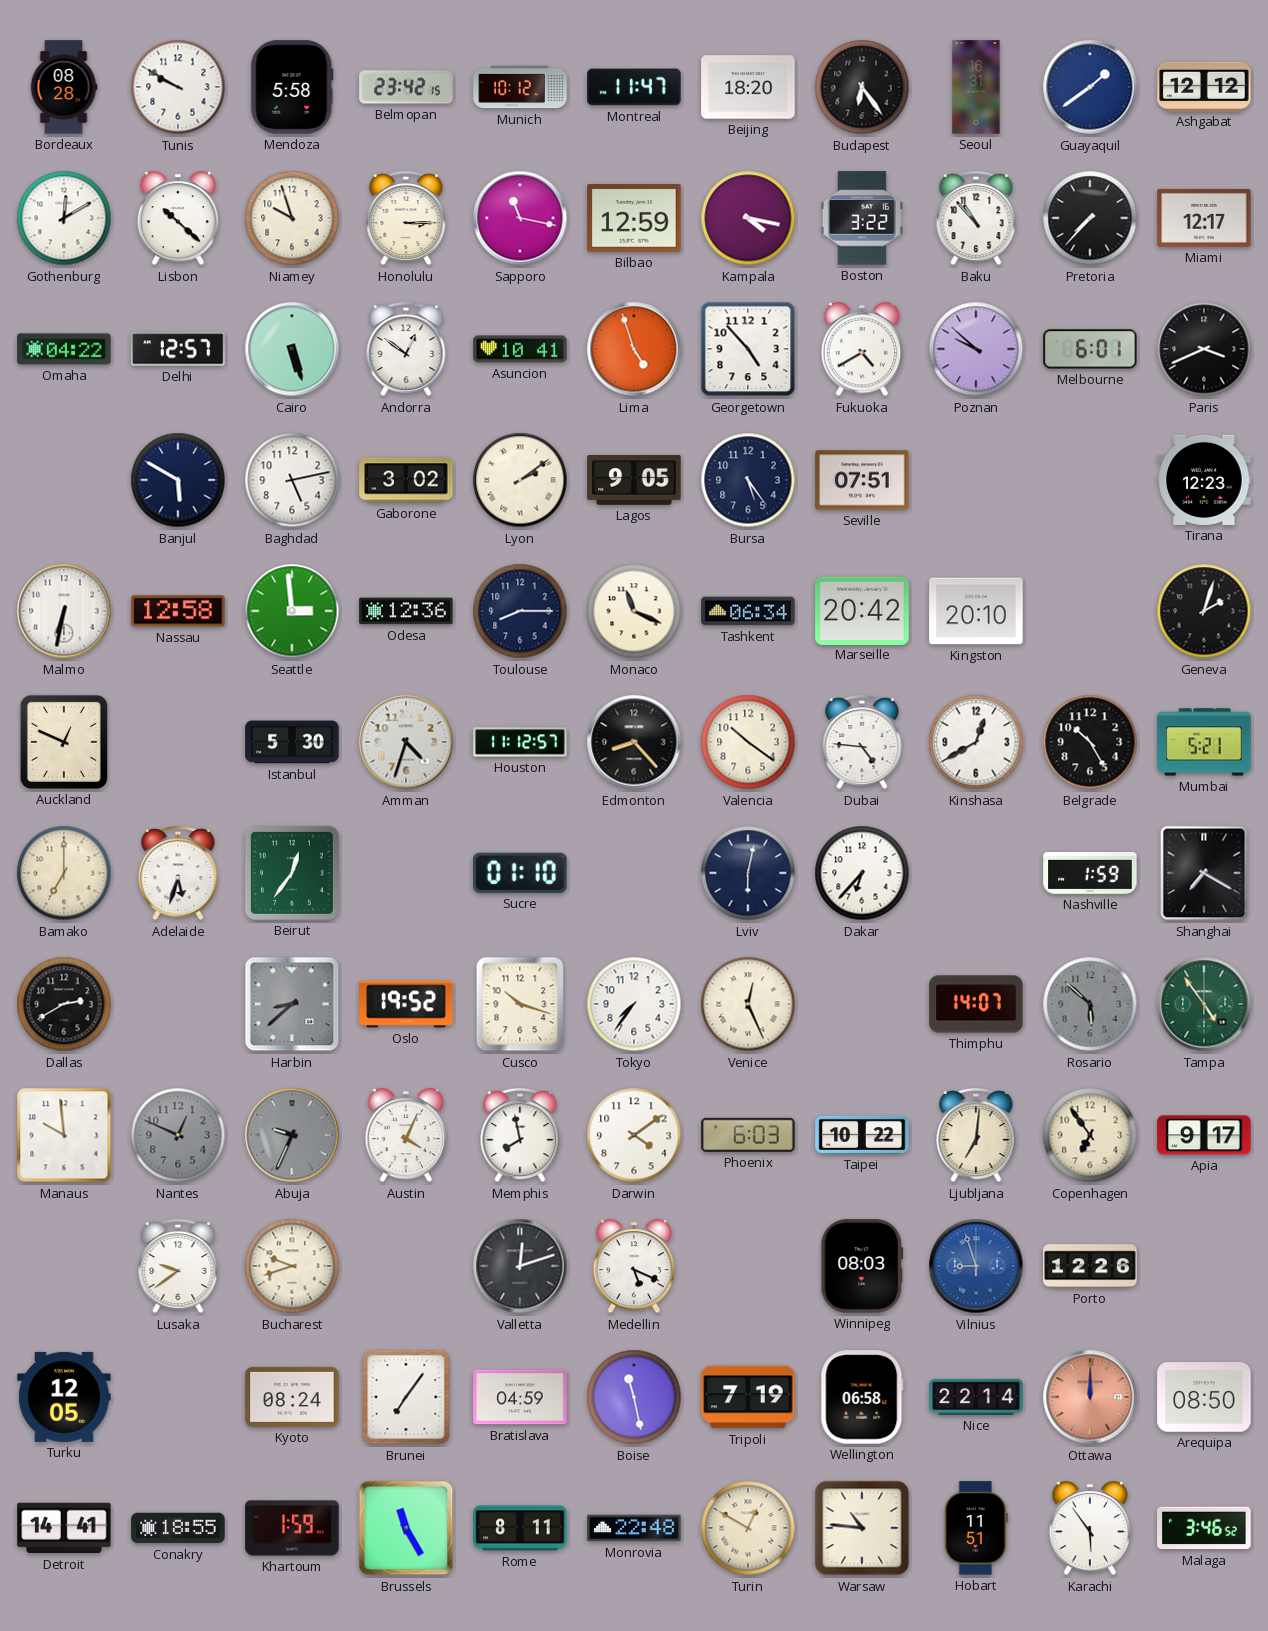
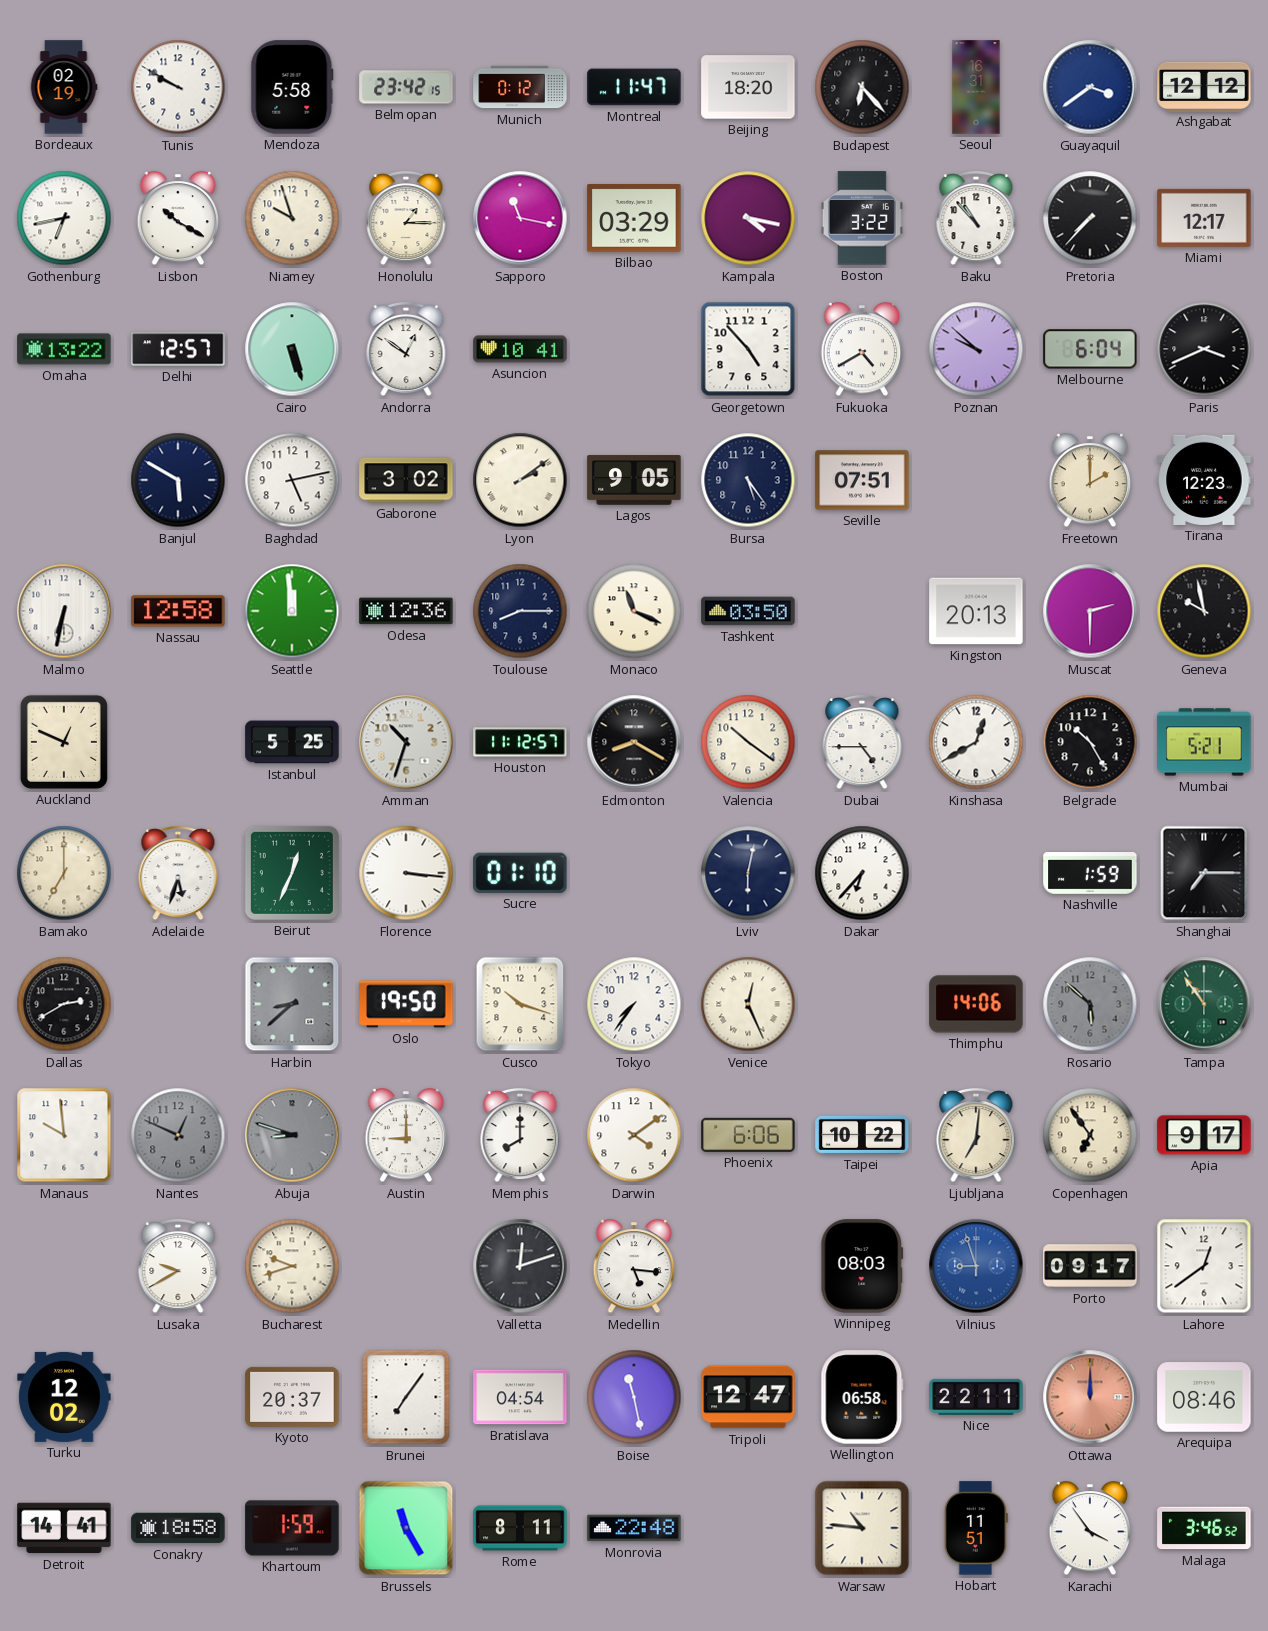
Bordeaux: 08:28 -> 02:19
Munich: 10:12 -> 0:12
Budapest: 6:24 -> 6:23
Guayaquil: 1:39 -> 3:39
Gothenburg: 12:10 -> 6:43
Lisbon: 10:22 -> 10:20
Honolulu: 3:15 -> 1:15
Bilbao: 12:59 -> 03:29
Omaha: 04:22 -> 13:22
Lima: 4:57 -> none
Melbourne: 6:01 -> 6:04
Freetown: none -> 2:00
Seattle: 2:59 -> 11:59
Tashkent: 06:34 -> 03:50
Marseille: 20:42 -> none
Kingston: 20:10 -> 20:13
Muscat: none -> 2:30
Geneva: 2:03 -> 9:58
Istanbul: 5:30 -> 5:25
Amman: 4:33 -> 10:33
Edmonton: 8:23 -> 8:20
Dubai: 4:46 -> 4:45
Beirut: 12:36 -> 12:34
Florence: none -> 3:16
Shanghai: 7:20 -> 7:15
Oslo: 19:52 -> 19:50
Thimphu: 14:07 -> 14:06
Tampa: 4:54 -> 10:54
Abuja: 9:34 -> 8:48
Austin: 4:04 -> 9:00
Memphis: 7:58 -> 8:00
Phoenix: 6:03 -> 6:06
Lusaka: 9:39 -> 9:40
Medellin: 5:19 -> 5:16
Porto: 12:26 -> 09:17
Lahore: none -> 12:39
Turku: 12:05 -> 12:02
Kyoto: 08:24 -> 20:37
Bratislava: 04:59 -> 04:54
Tripoli: 7:19 -> 12:47
Nice: 22:14 -> 22:11
Arequipa: 08:50 -> 08:46
Conakry: 18:55 -> 18:58
Turin: 12:50 -> none
Karachi: 5:54 -> 3:54
